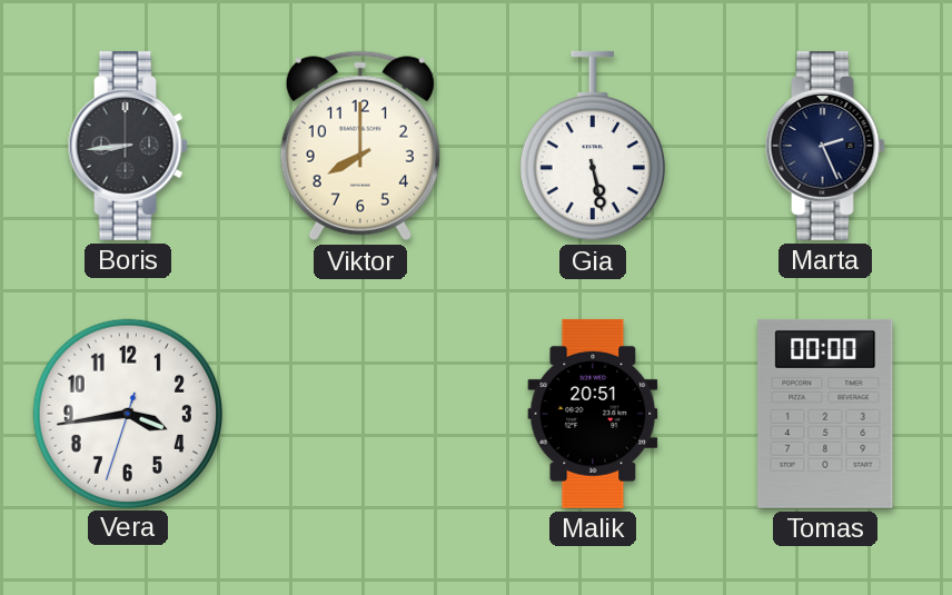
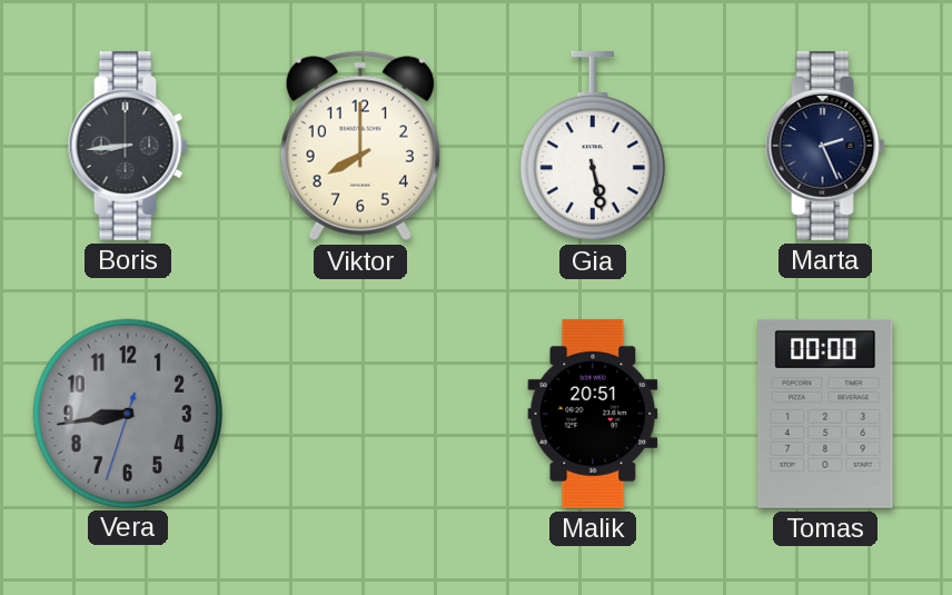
Vera: 3:43 -> 8:43
Vera dial: white -> grey
